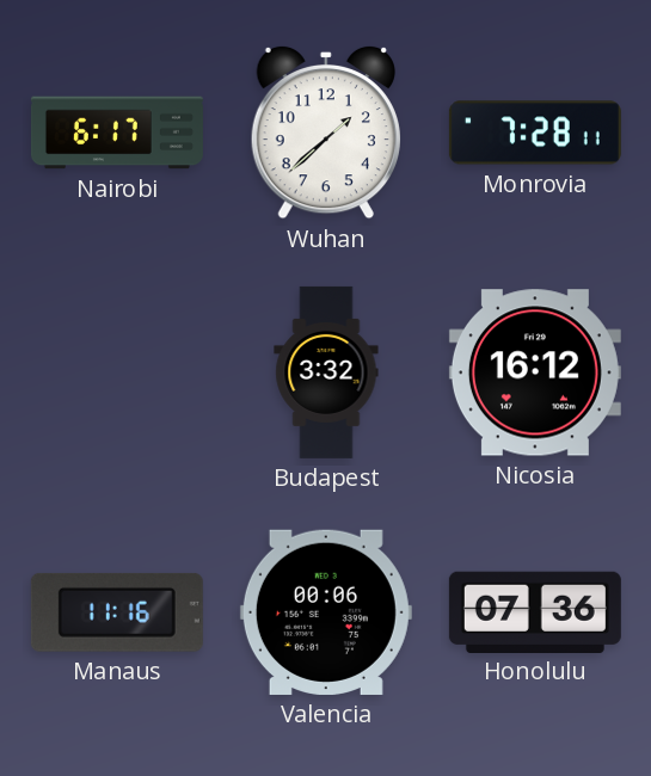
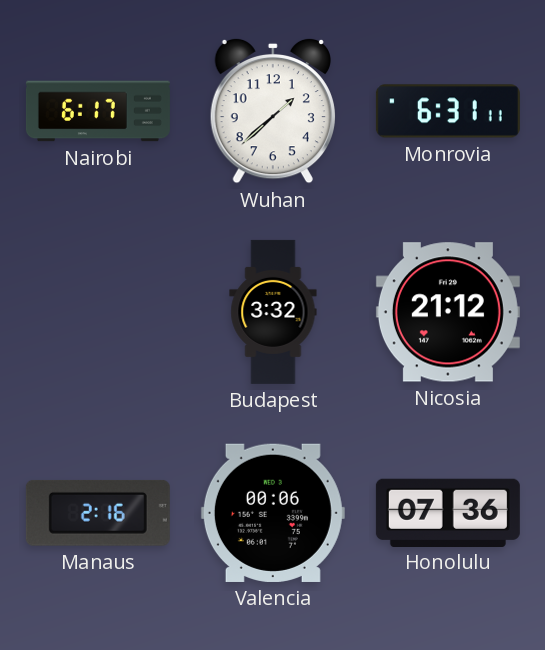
Monrovia: 7:28 -> 6:31
Nicosia: 16:12 -> 21:12
Manaus: 11:16 -> 2:16
